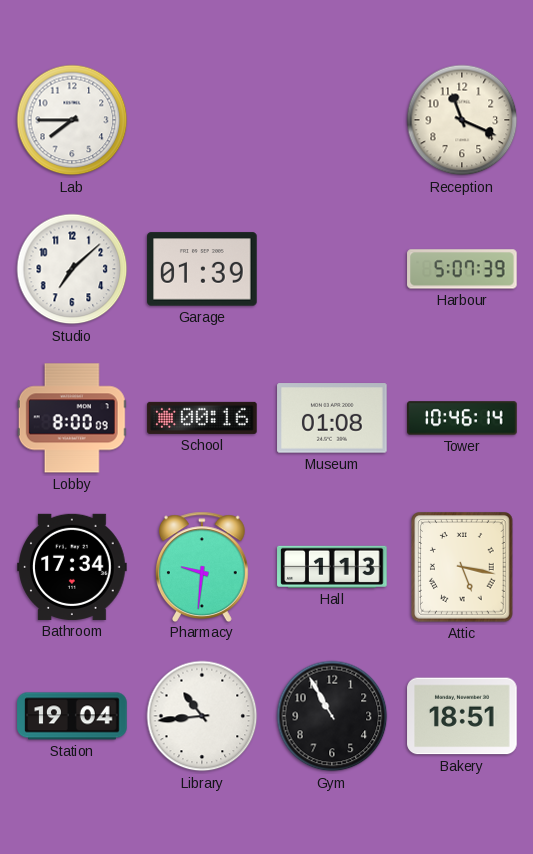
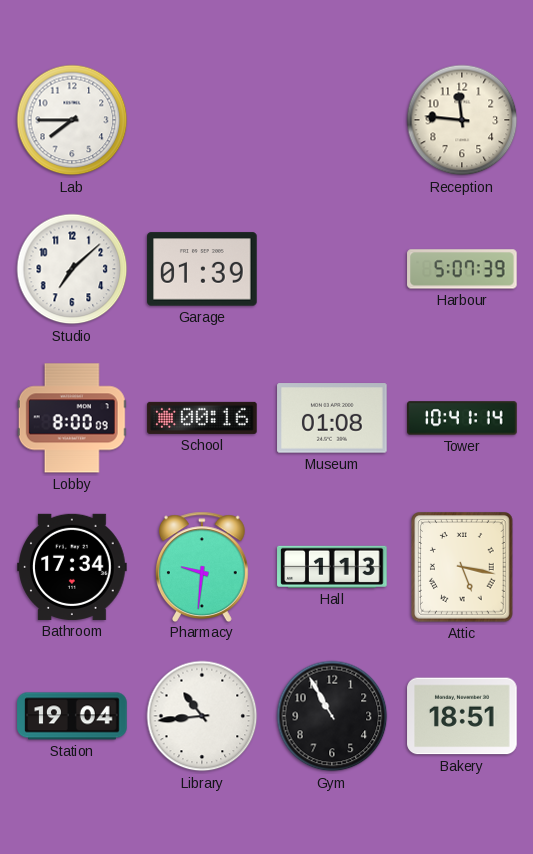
Reception: 11:19 -> 11:46
Tower: 10:46 -> 10:41
